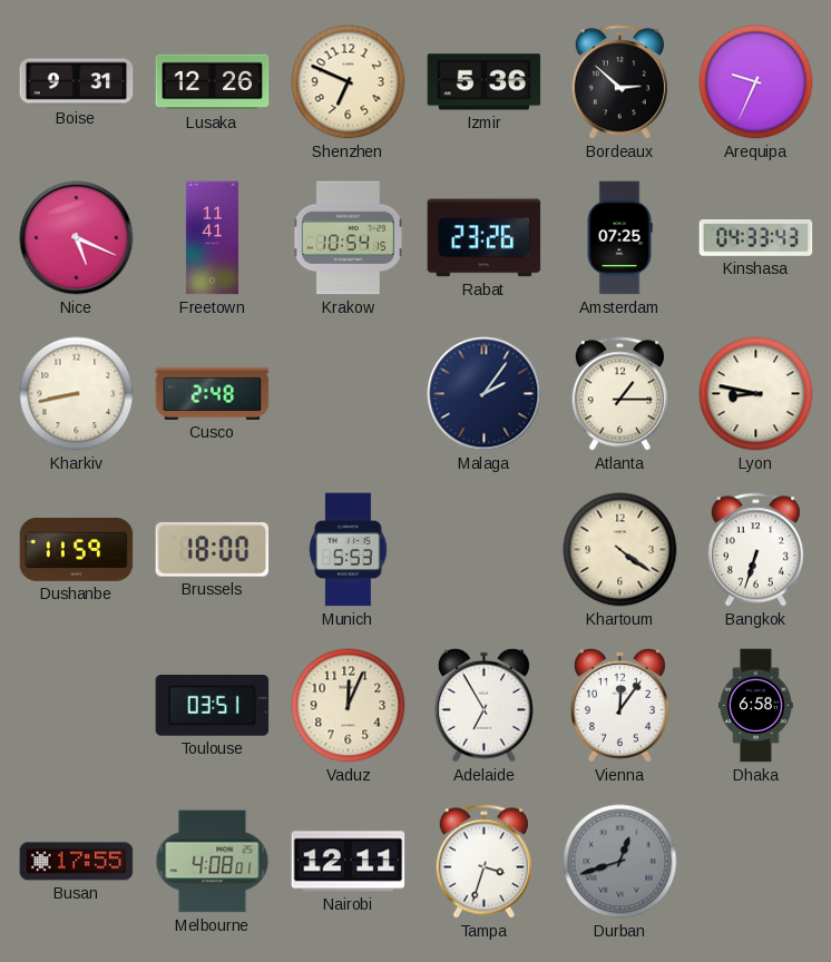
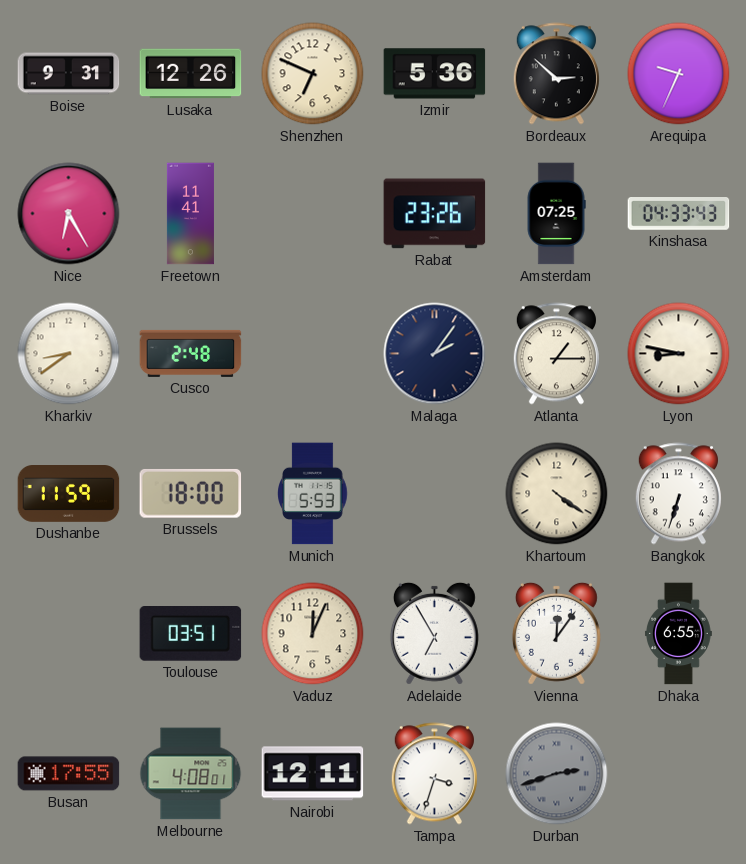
Nice: 5:19 -> 6:25
Krakow: 10:54 -> none
Kharkiv: 8:43 -> 8:39
Dhaka: 6:58 -> 6:55
Durban: 12:42 -> 2:42
